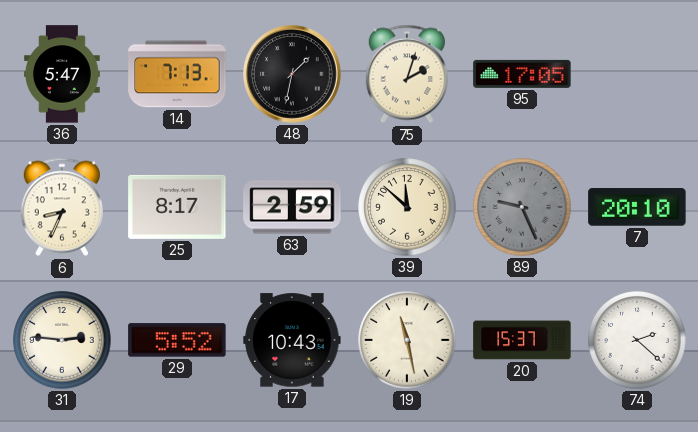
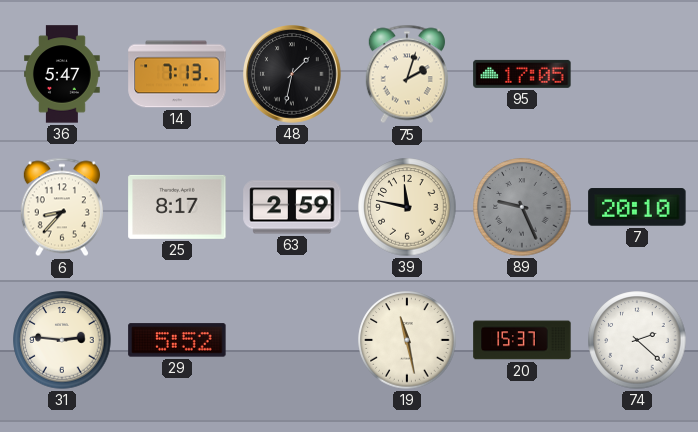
6: 8:34 -> 8:37
39: 11:52 -> 11:47
17: 10:43 -> none
